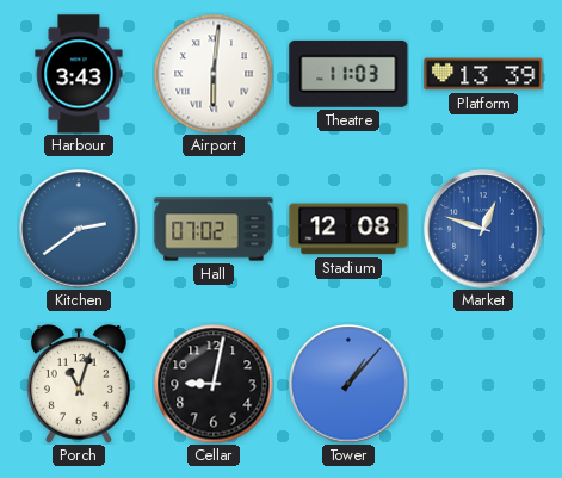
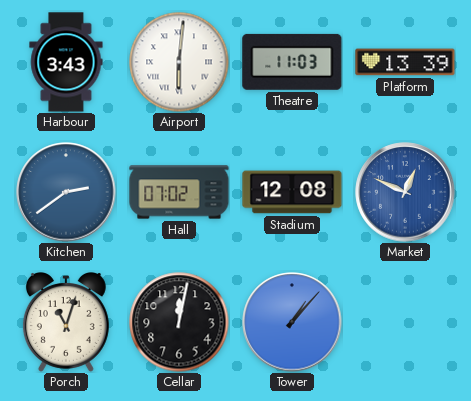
Market: 12:48 -> 12:49
Cellar: 9:02 -> 12:02
